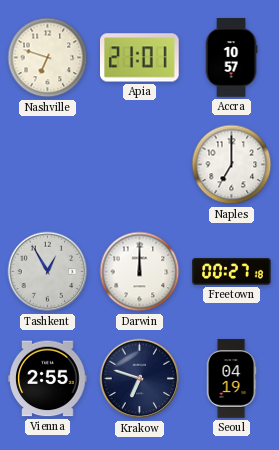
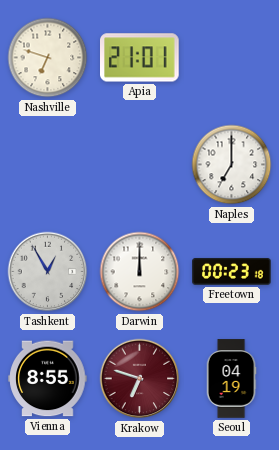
Accra: 10:57 -> none
Freetown: 00:27 -> 00:23
Vienna: 2:55 -> 8:55
Krakow dial: navy -> burgundy
